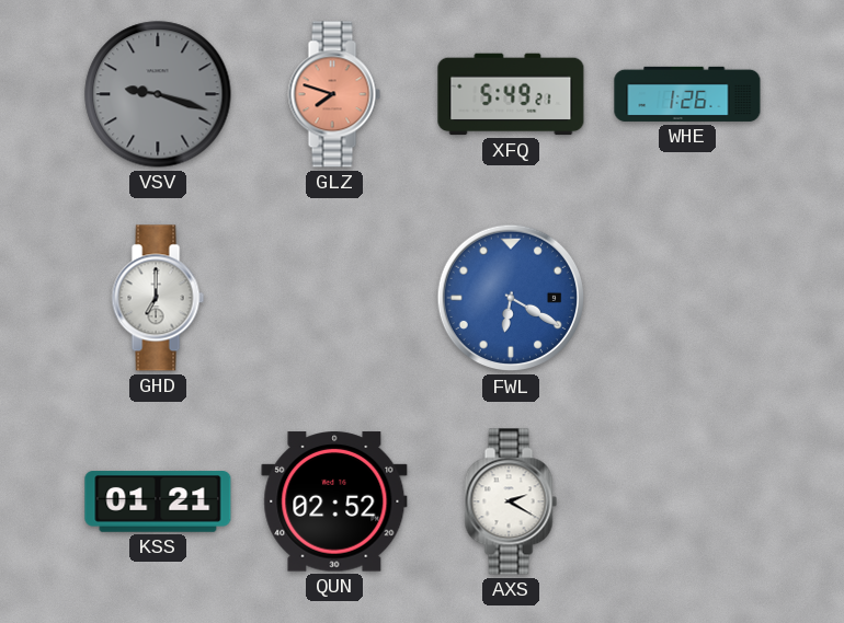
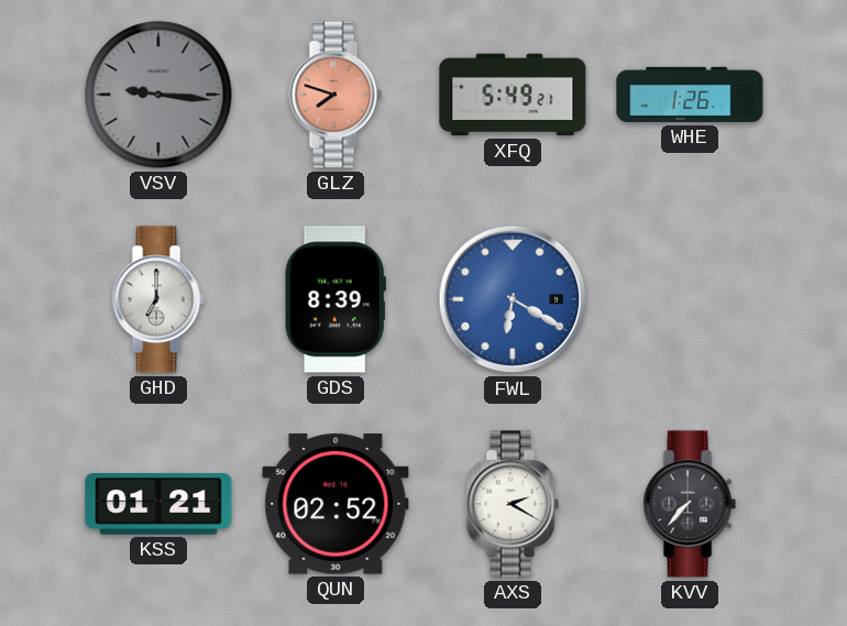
VSV: 9:18 -> 9:16
GDS: none -> 8:39
KVV: none -> 7:37
